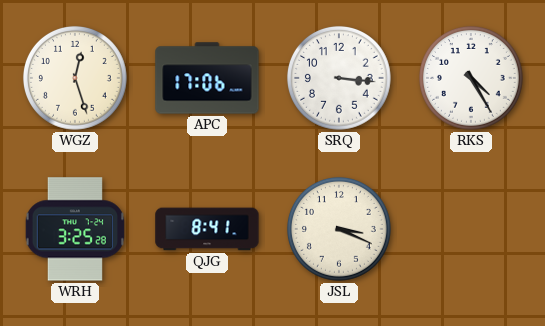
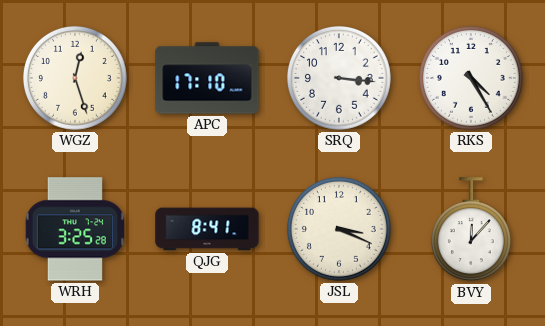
APC: 17:06 -> 17:10
BVY: none -> 12:07
